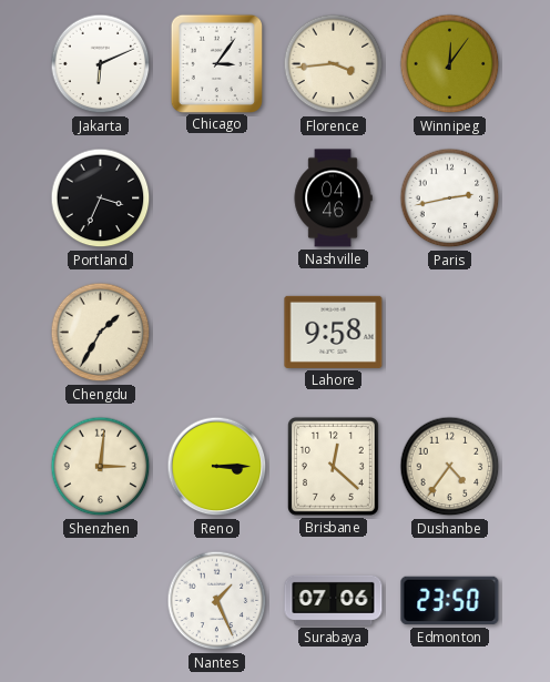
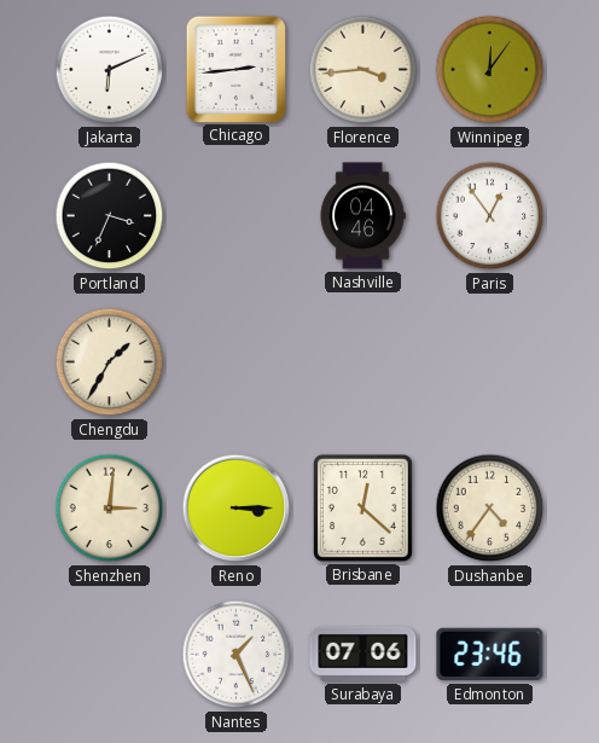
Chicago: 3:06 -> 2:44
Paris: 2:43 -> 12:54
Lahore: 9:58 -> none
Edmonton: 23:50 -> 23:46
